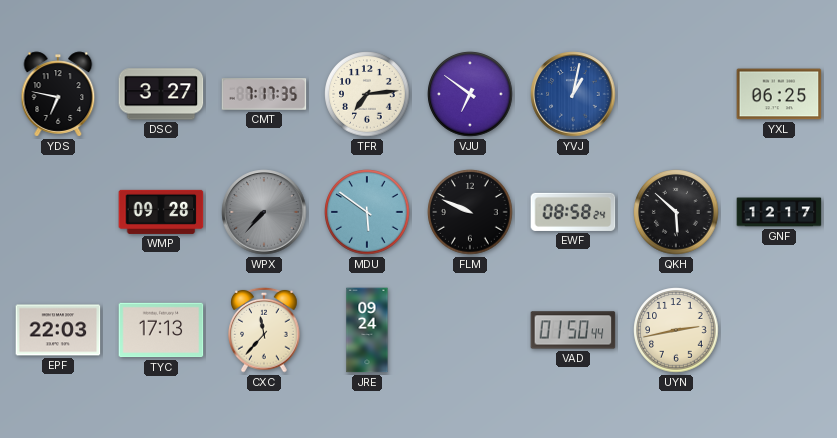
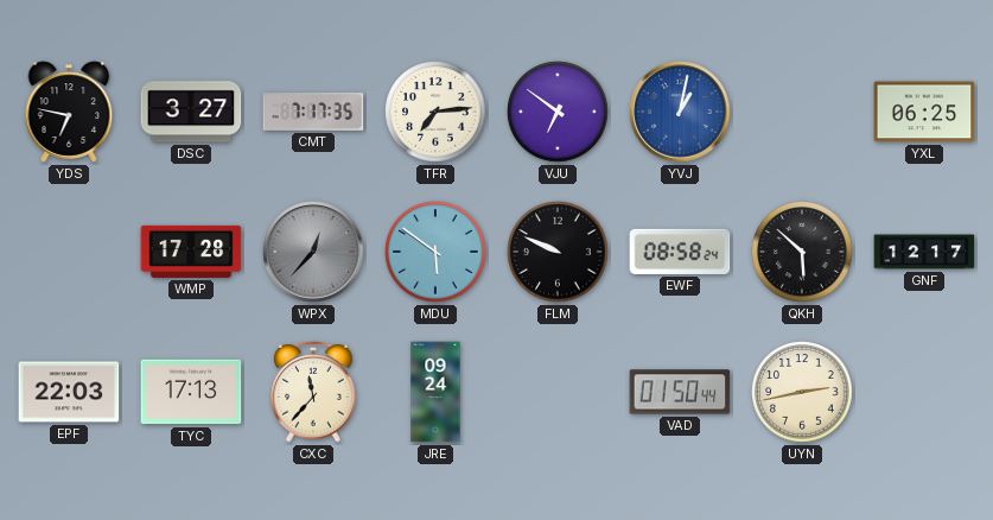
WMP: 09:28 -> 17:28
WPX: 7:37 -> 12:37
